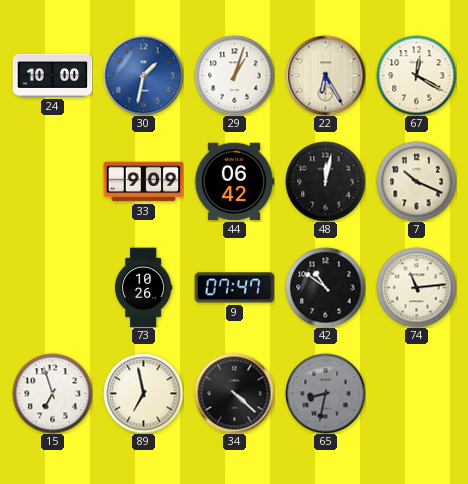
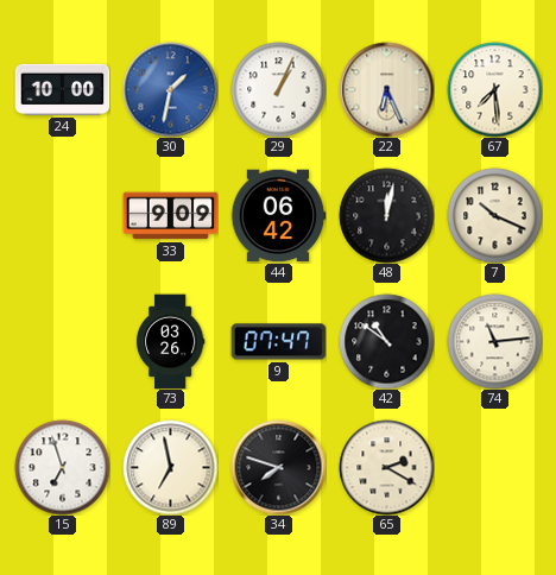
29: 1:03 -> 1:04
22: 6:25 -> 6:26
67: 12:20 -> 7:29
73: 10:26 -> 03:26
34: 4:22 -> 7:48
65: 8:32 -> 2:20
65 dial: grey -> cream
